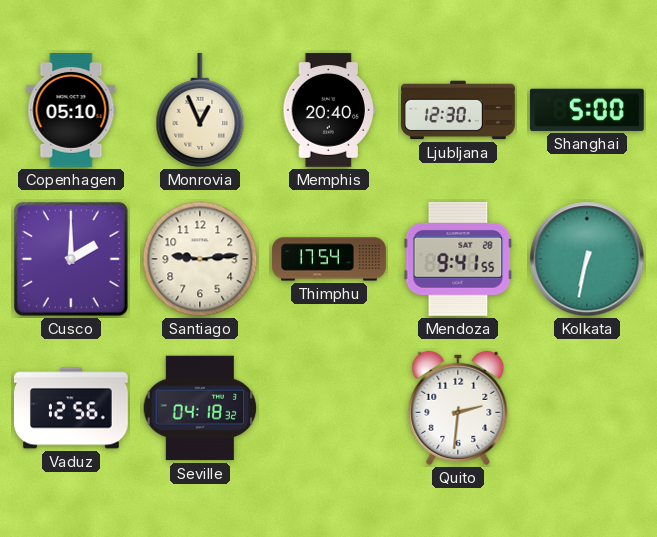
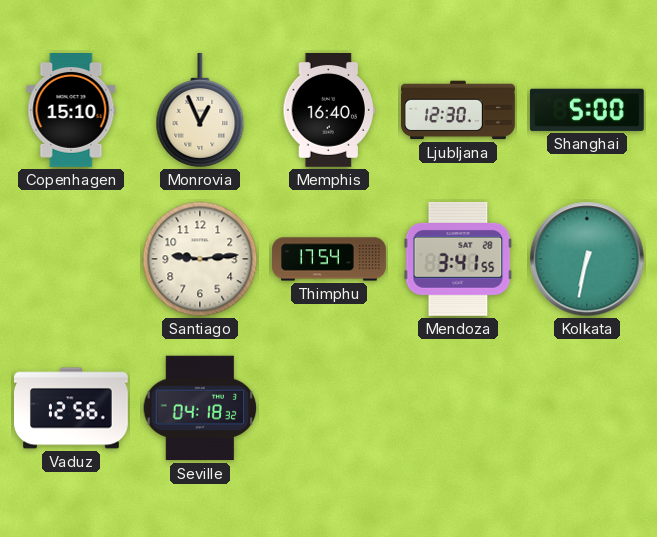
Copenhagen: 05:10 -> 15:10
Memphis: 20:40 -> 16:40
Cusco: 2:00 -> none
Mendoza: 9:41 -> 3:41
Quito: 2:31 -> none
